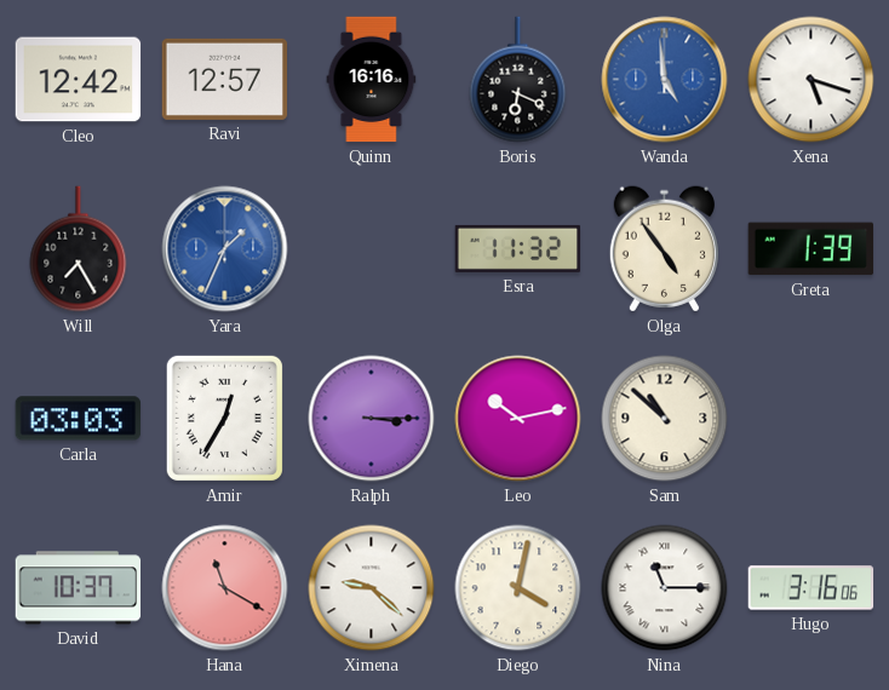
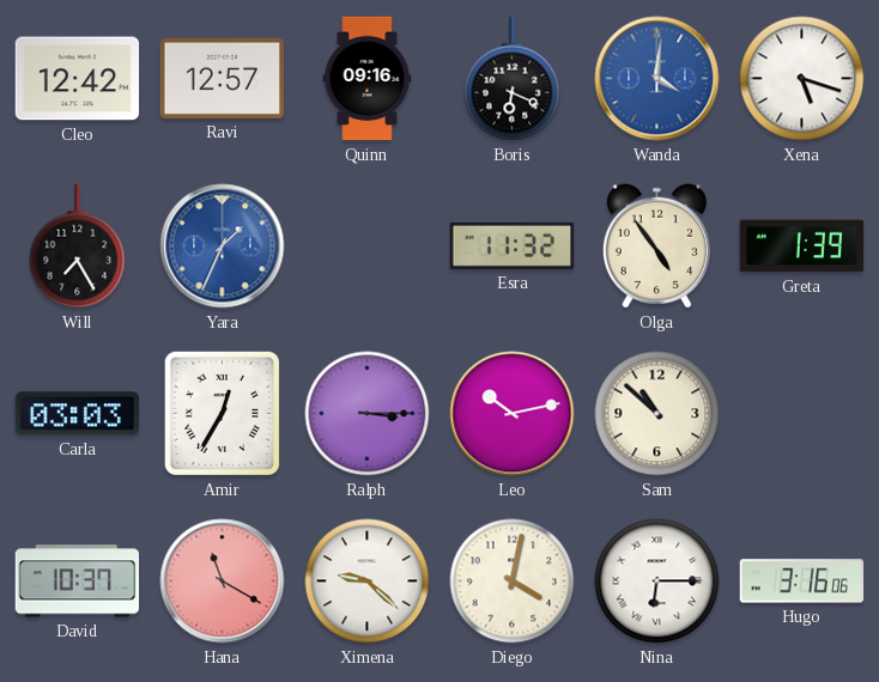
Quinn: 16:16 -> 09:16
Wanda: 4:59 -> 4:01
Nina: 11:15 -> 6:15
